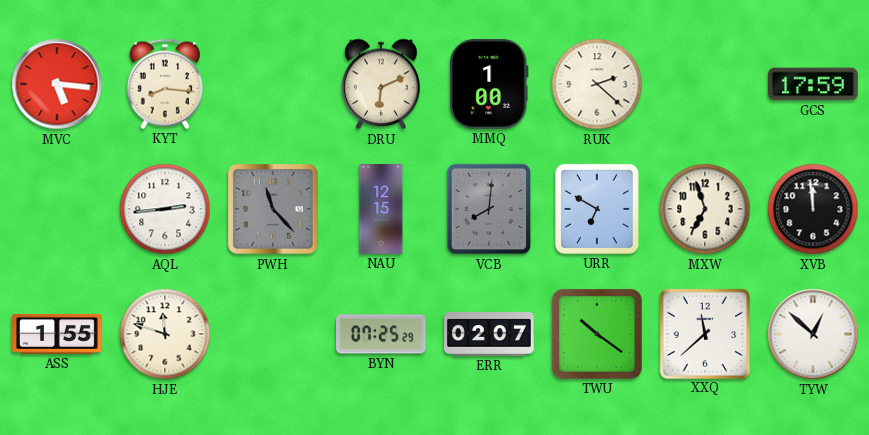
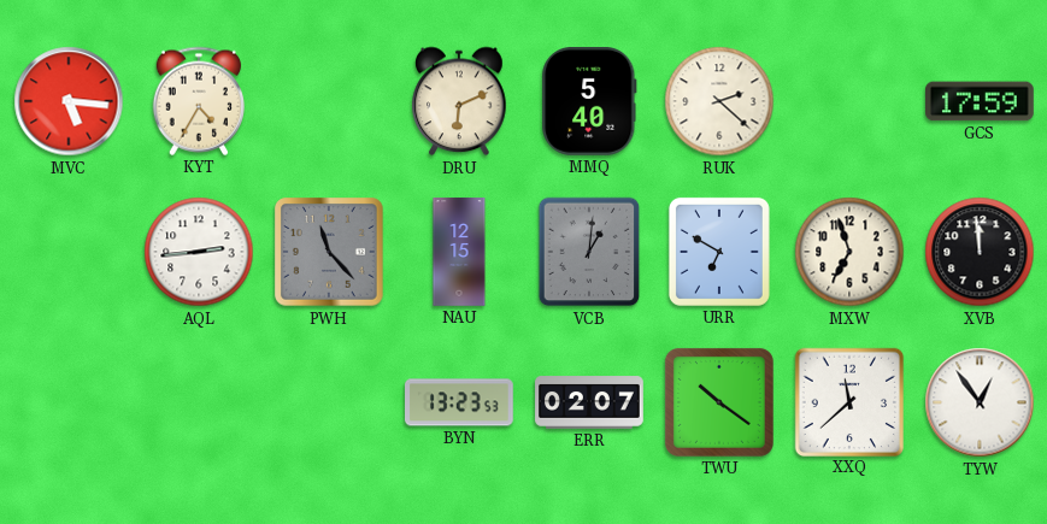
KYT: 8:16 -> 4:35
MMQ: 1:00 -> 5:40
VCB: 8:01 -> 1:01
ASS: 1:55 -> none
HJE: 11:48 -> none
BYN: 07:25 -> 13:23
TYW: 12:52 -> 12:54
